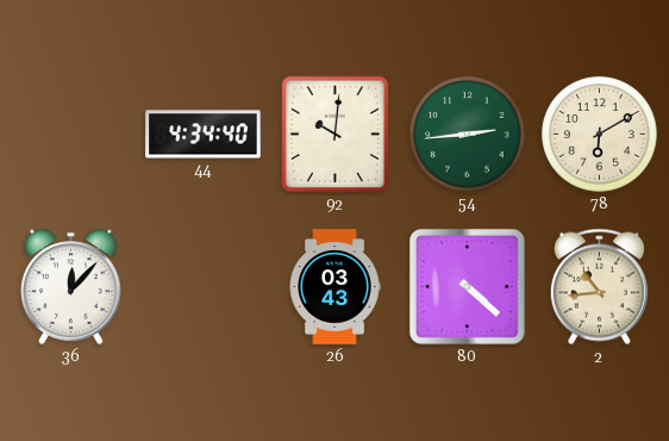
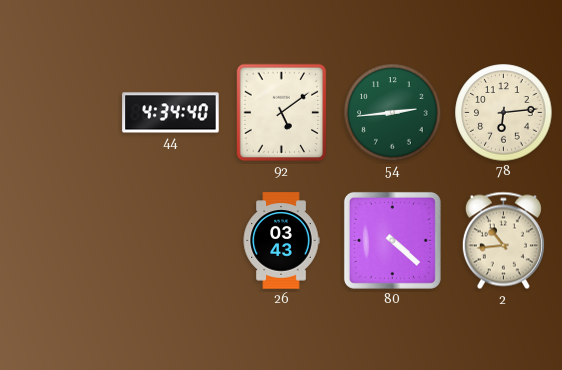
92: 10:01 -> 5:09
78: 6:10 -> 6:14
36: 12:07 -> none
